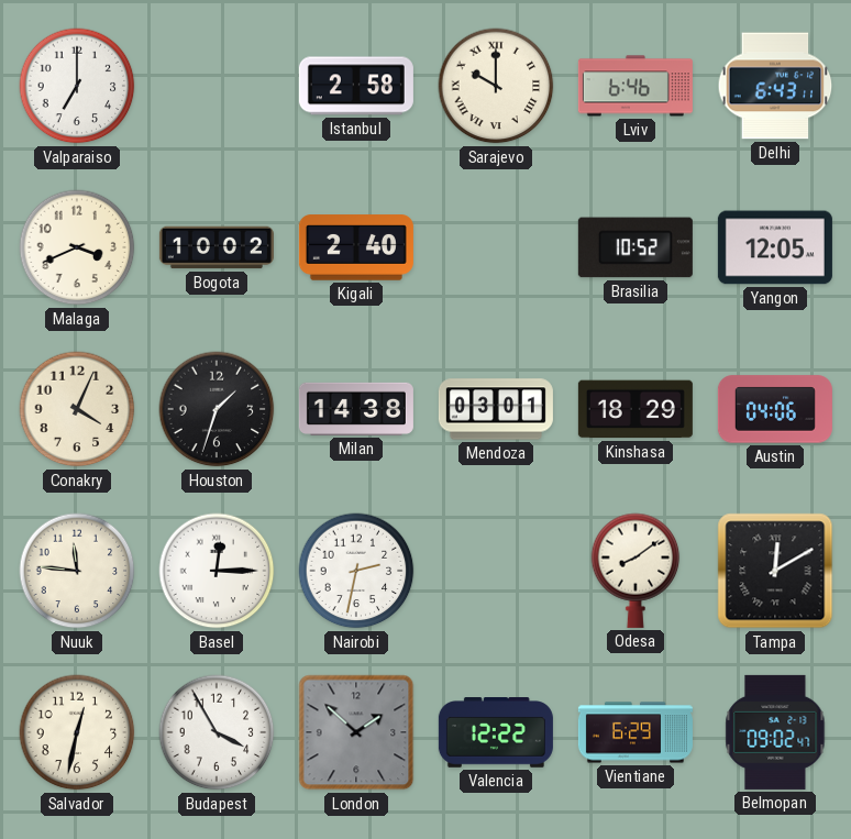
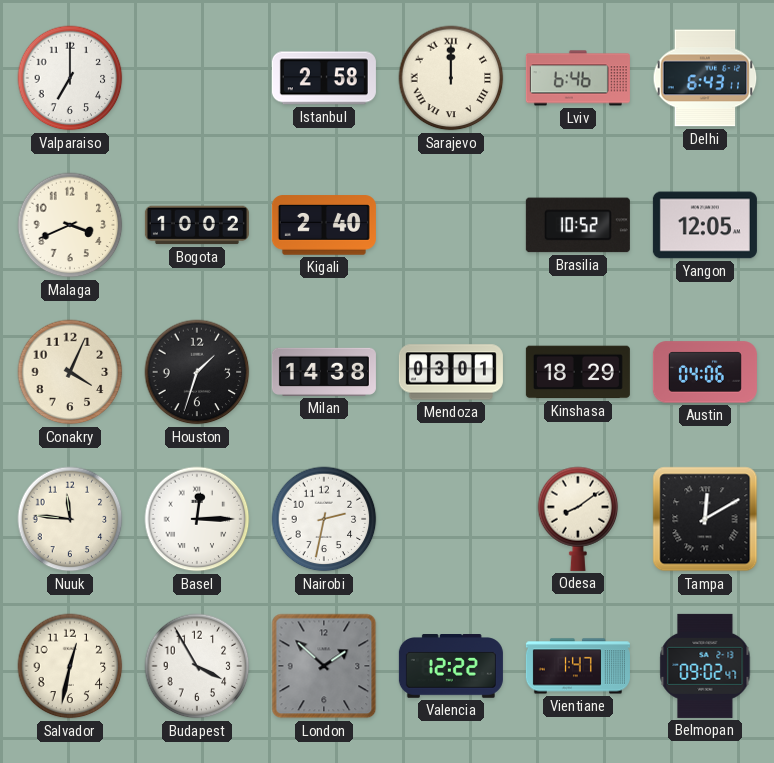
Sarajevo: 10:00 -> 12:00
Vientiane: 6:29 -> 1:47
